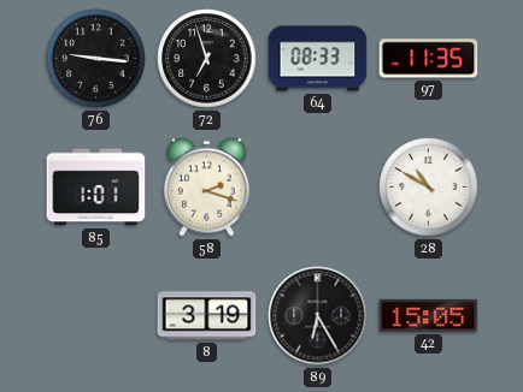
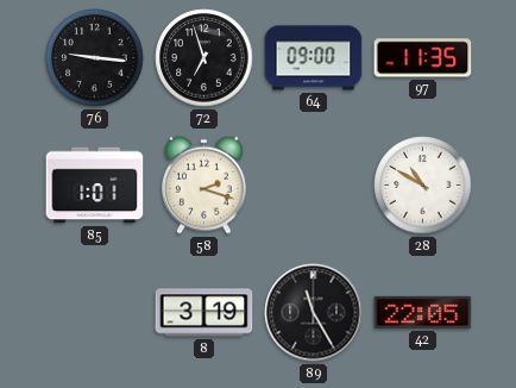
64: 08:33 -> 09:00
89: 6:25 -> 11:25
42: 15:05 -> 22:05
